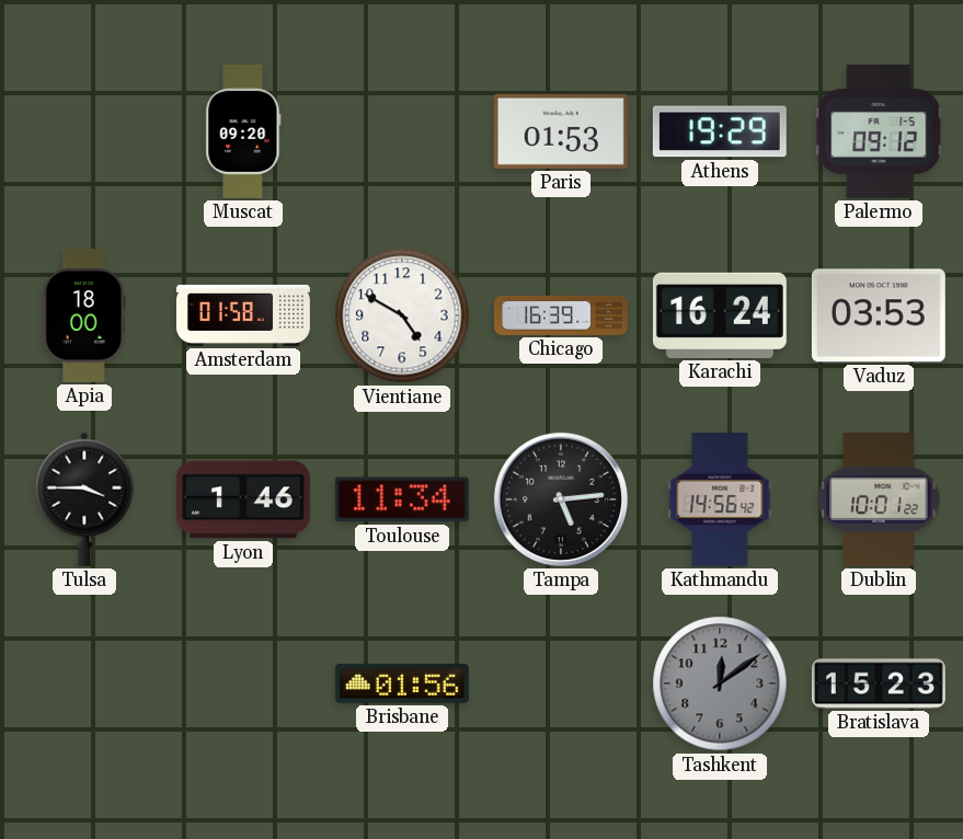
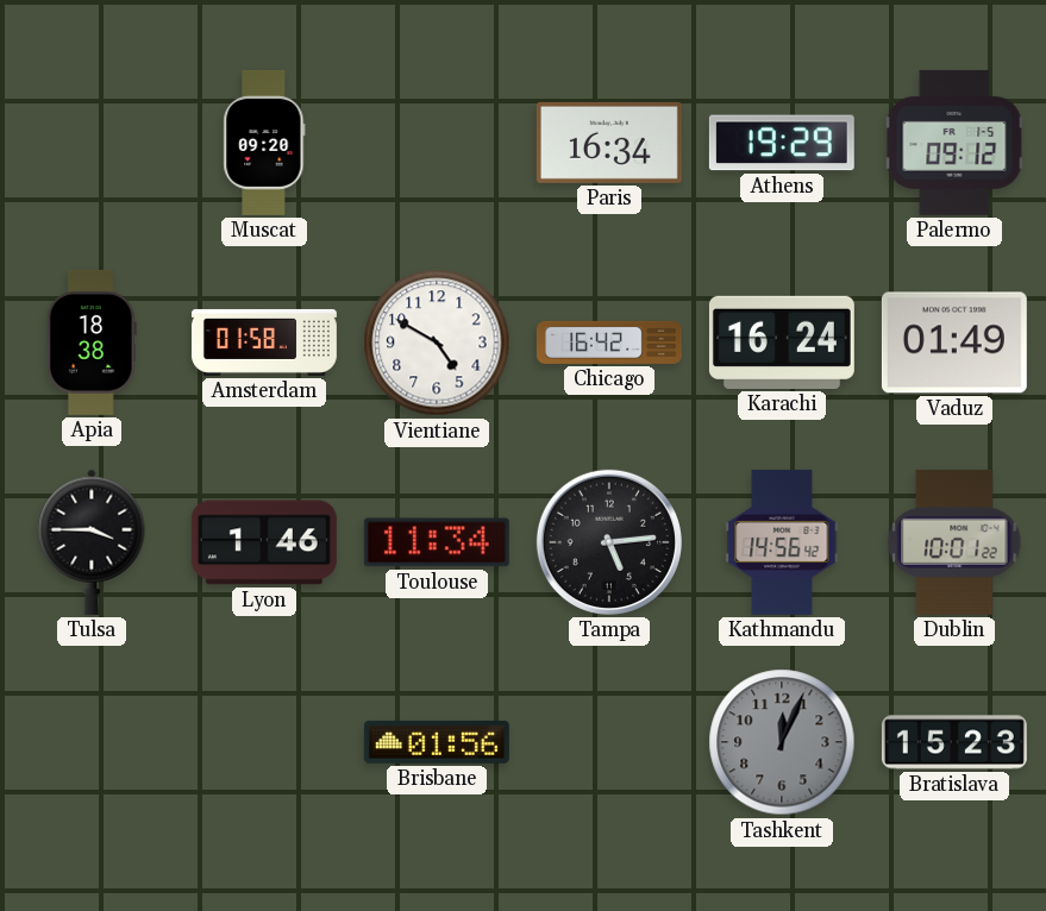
Paris: 01:53 -> 16:34
Apia: 18:00 -> 18:38
Chicago: 16:39 -> 16:42
Vaduz: 03:53 -> 01:49
Tashkent: 12:09 -> 12:04
